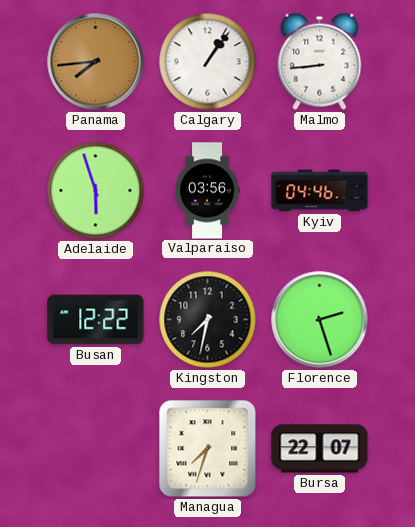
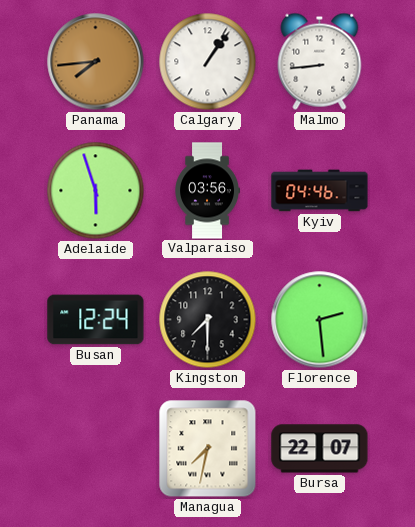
Busan: 12:22 -> 12:24
Kingston: 7:32 -> 7:30
Florence: 2:27 -> 2:29
Managua: 7:33 -> 7:32
